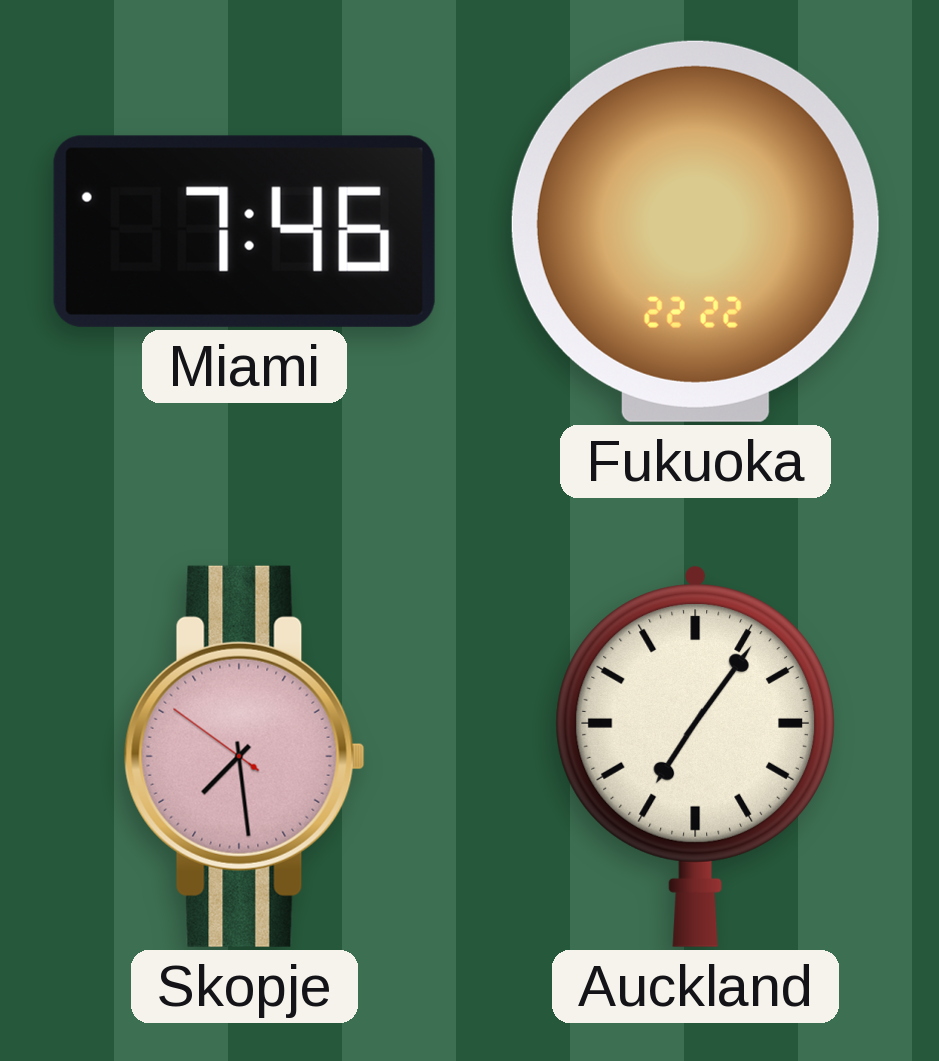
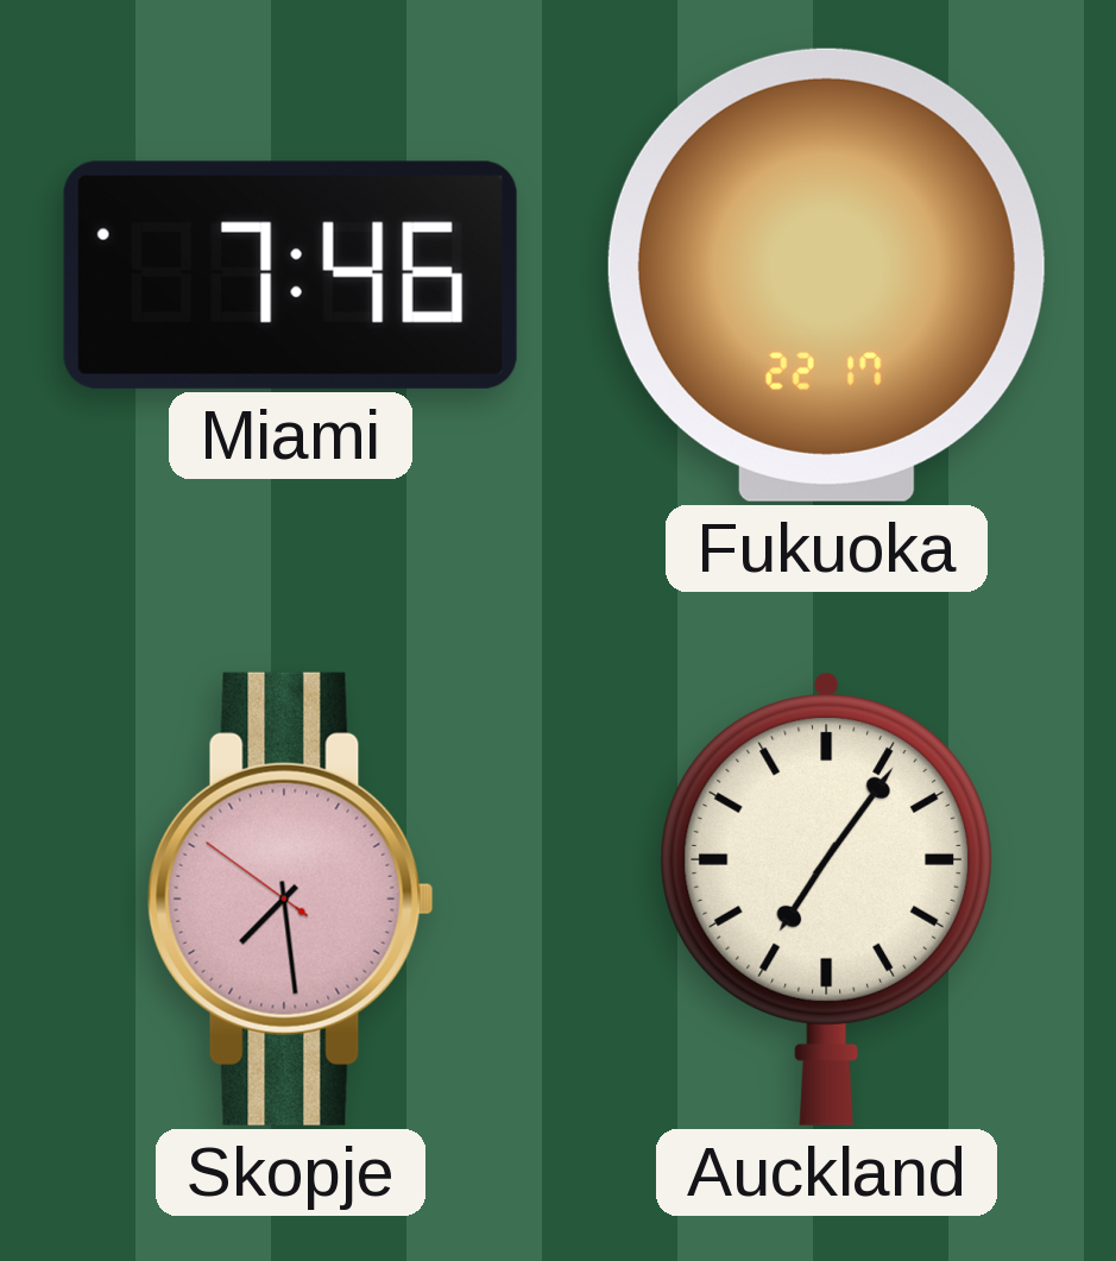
Fukuoka: 22:22 -> 22:17
